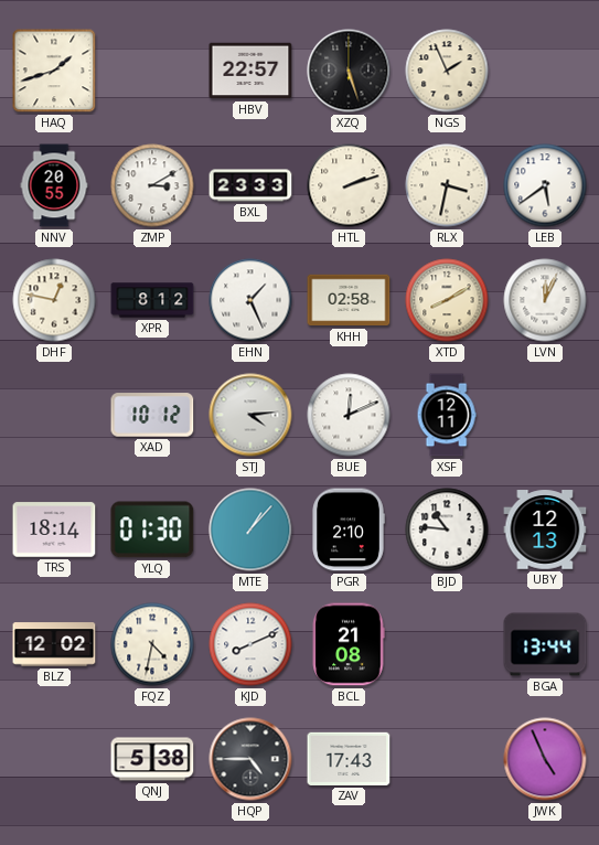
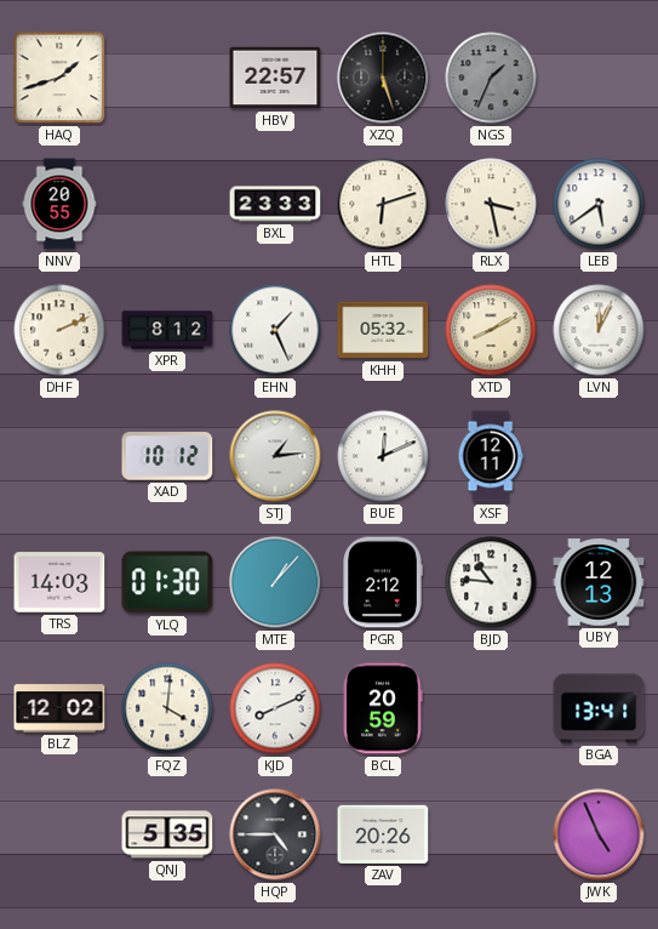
NGS: 1:56 -> 1:34
NGS dial: cream -> grey
ZMP: 3:10 -> none
HTL: 2:12 -> 6:12
RLX: 3:32 -> 3:28
DHF: 12:47 -> 2:11
KHH: 02:58 -> 05:32
STJ: 4:14 -> 1:14
TRS: 18:14 -> 14:03
PGR: 2:10 -> 2:12
FQZ: 4:32 -> 4:01
BCL: 21:08 -> 20:59
BGA: 13:44 -> 13:41
QNJ: 5:38 -> 5:35
ZAV: 17:43 -> 20:26
